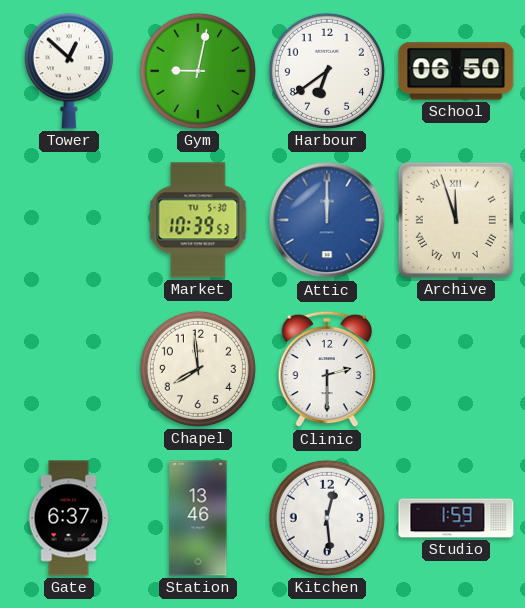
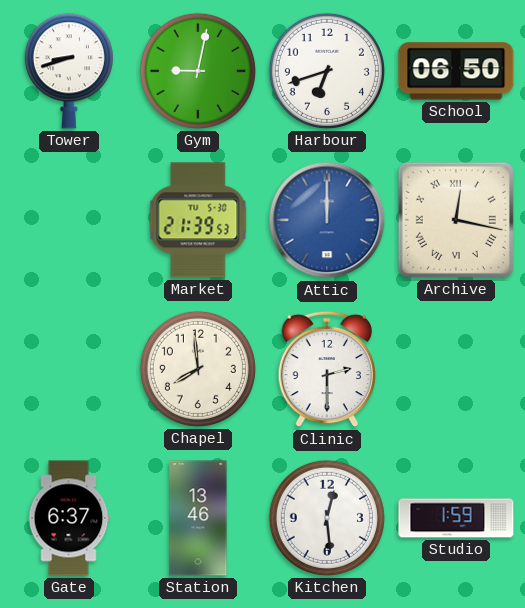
Tower: 12:52 -> 8:42
Harbour: 6:39 -> 6:42
Market: 10:39 -> 21:39
Archive: 11:57 -> 12:17
